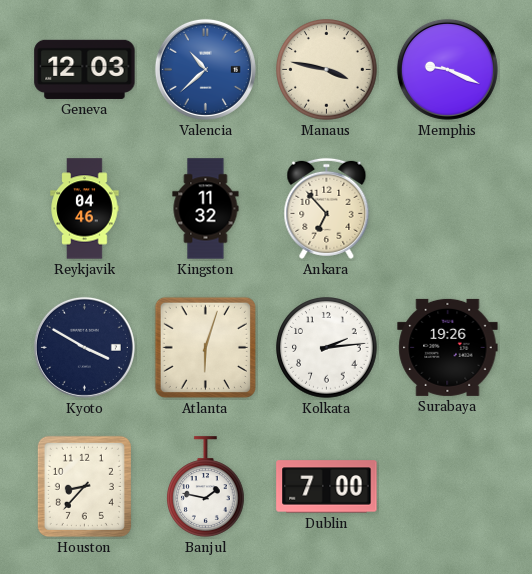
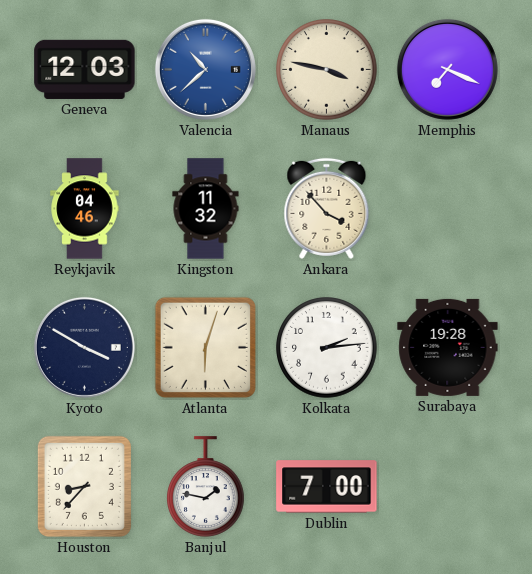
Memphis: 9:19 -> 7:19
Ankara: 6:53 -> 3:53
Surabaya: 19:26 -> 19:28
